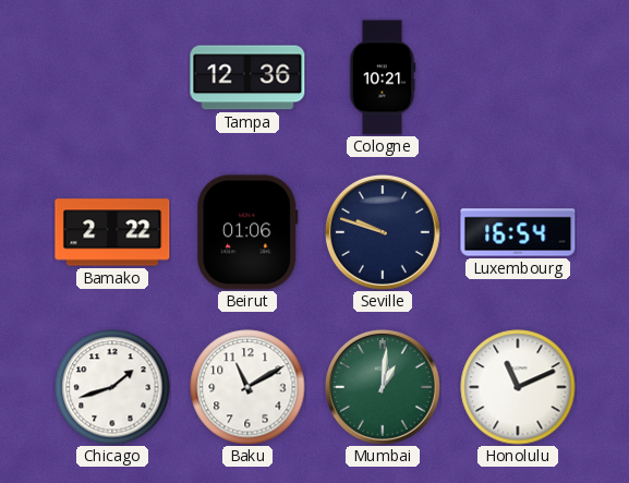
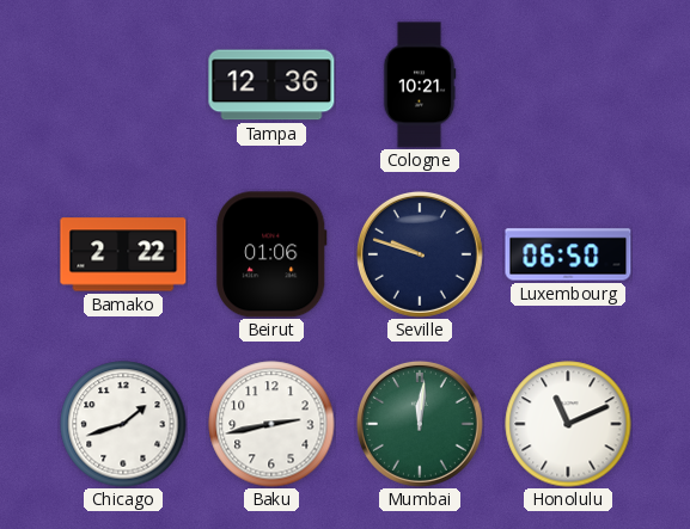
Luxembourg: 16:54 -> 06:50
Baku: 11:10 -> 2:43
Mumbai: 1:01 -> 12:01
